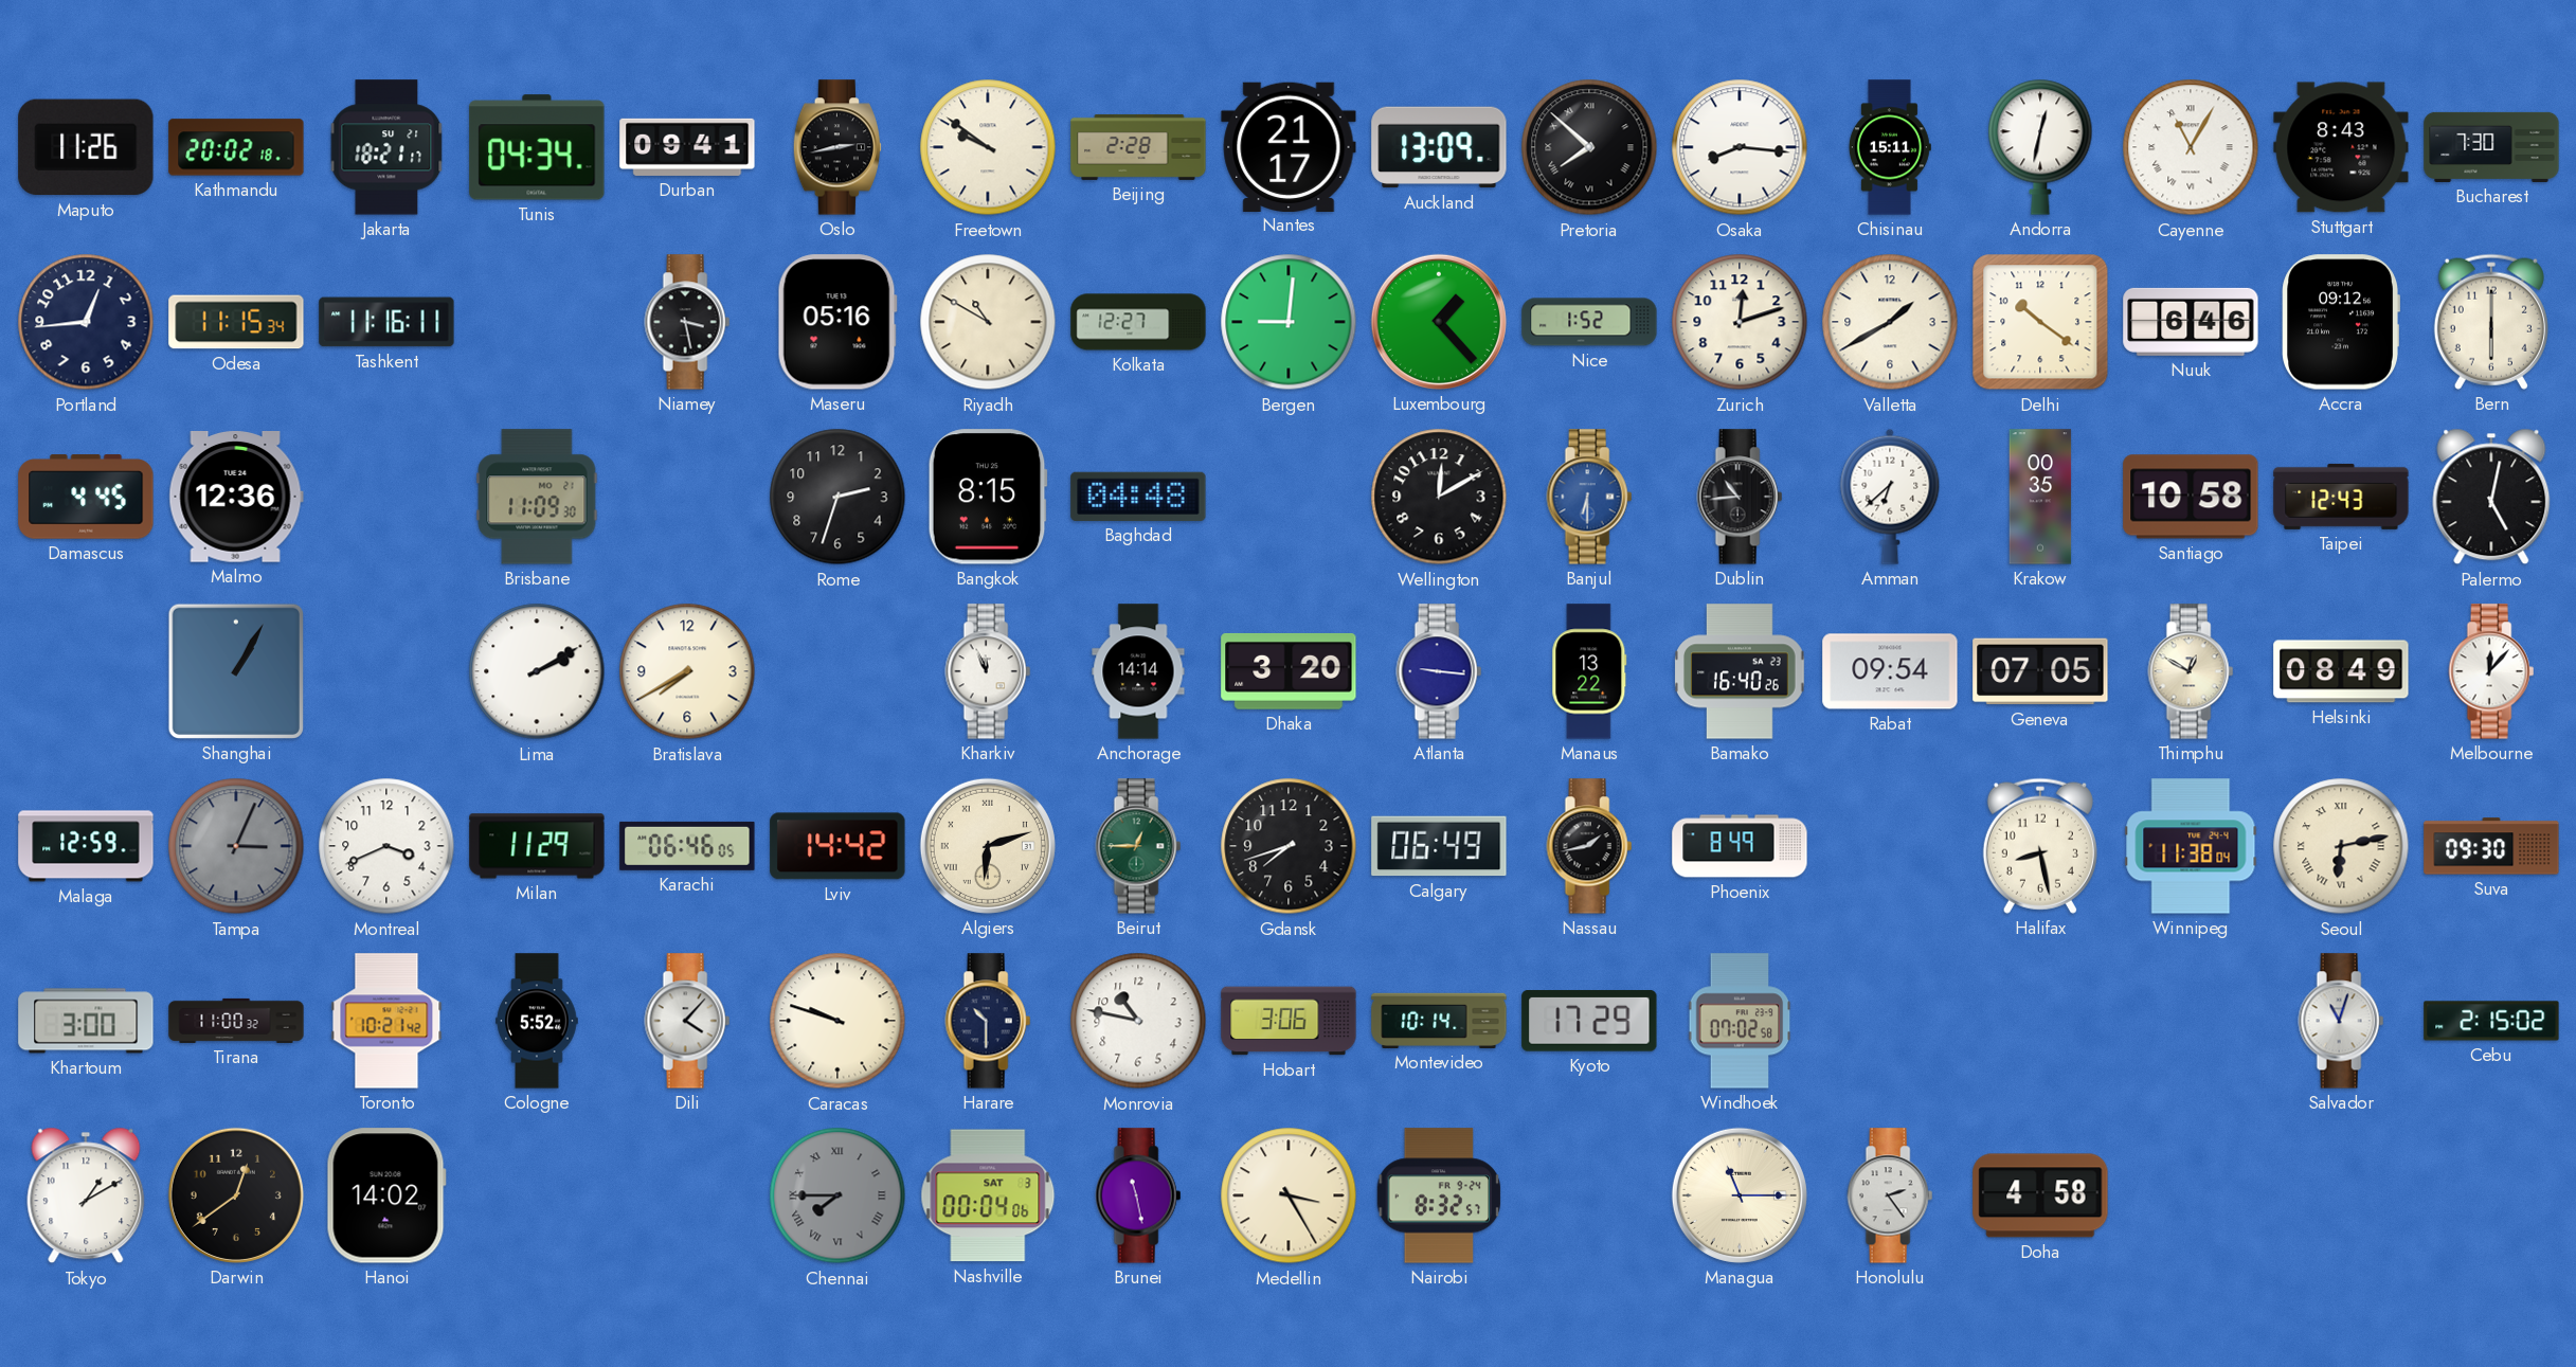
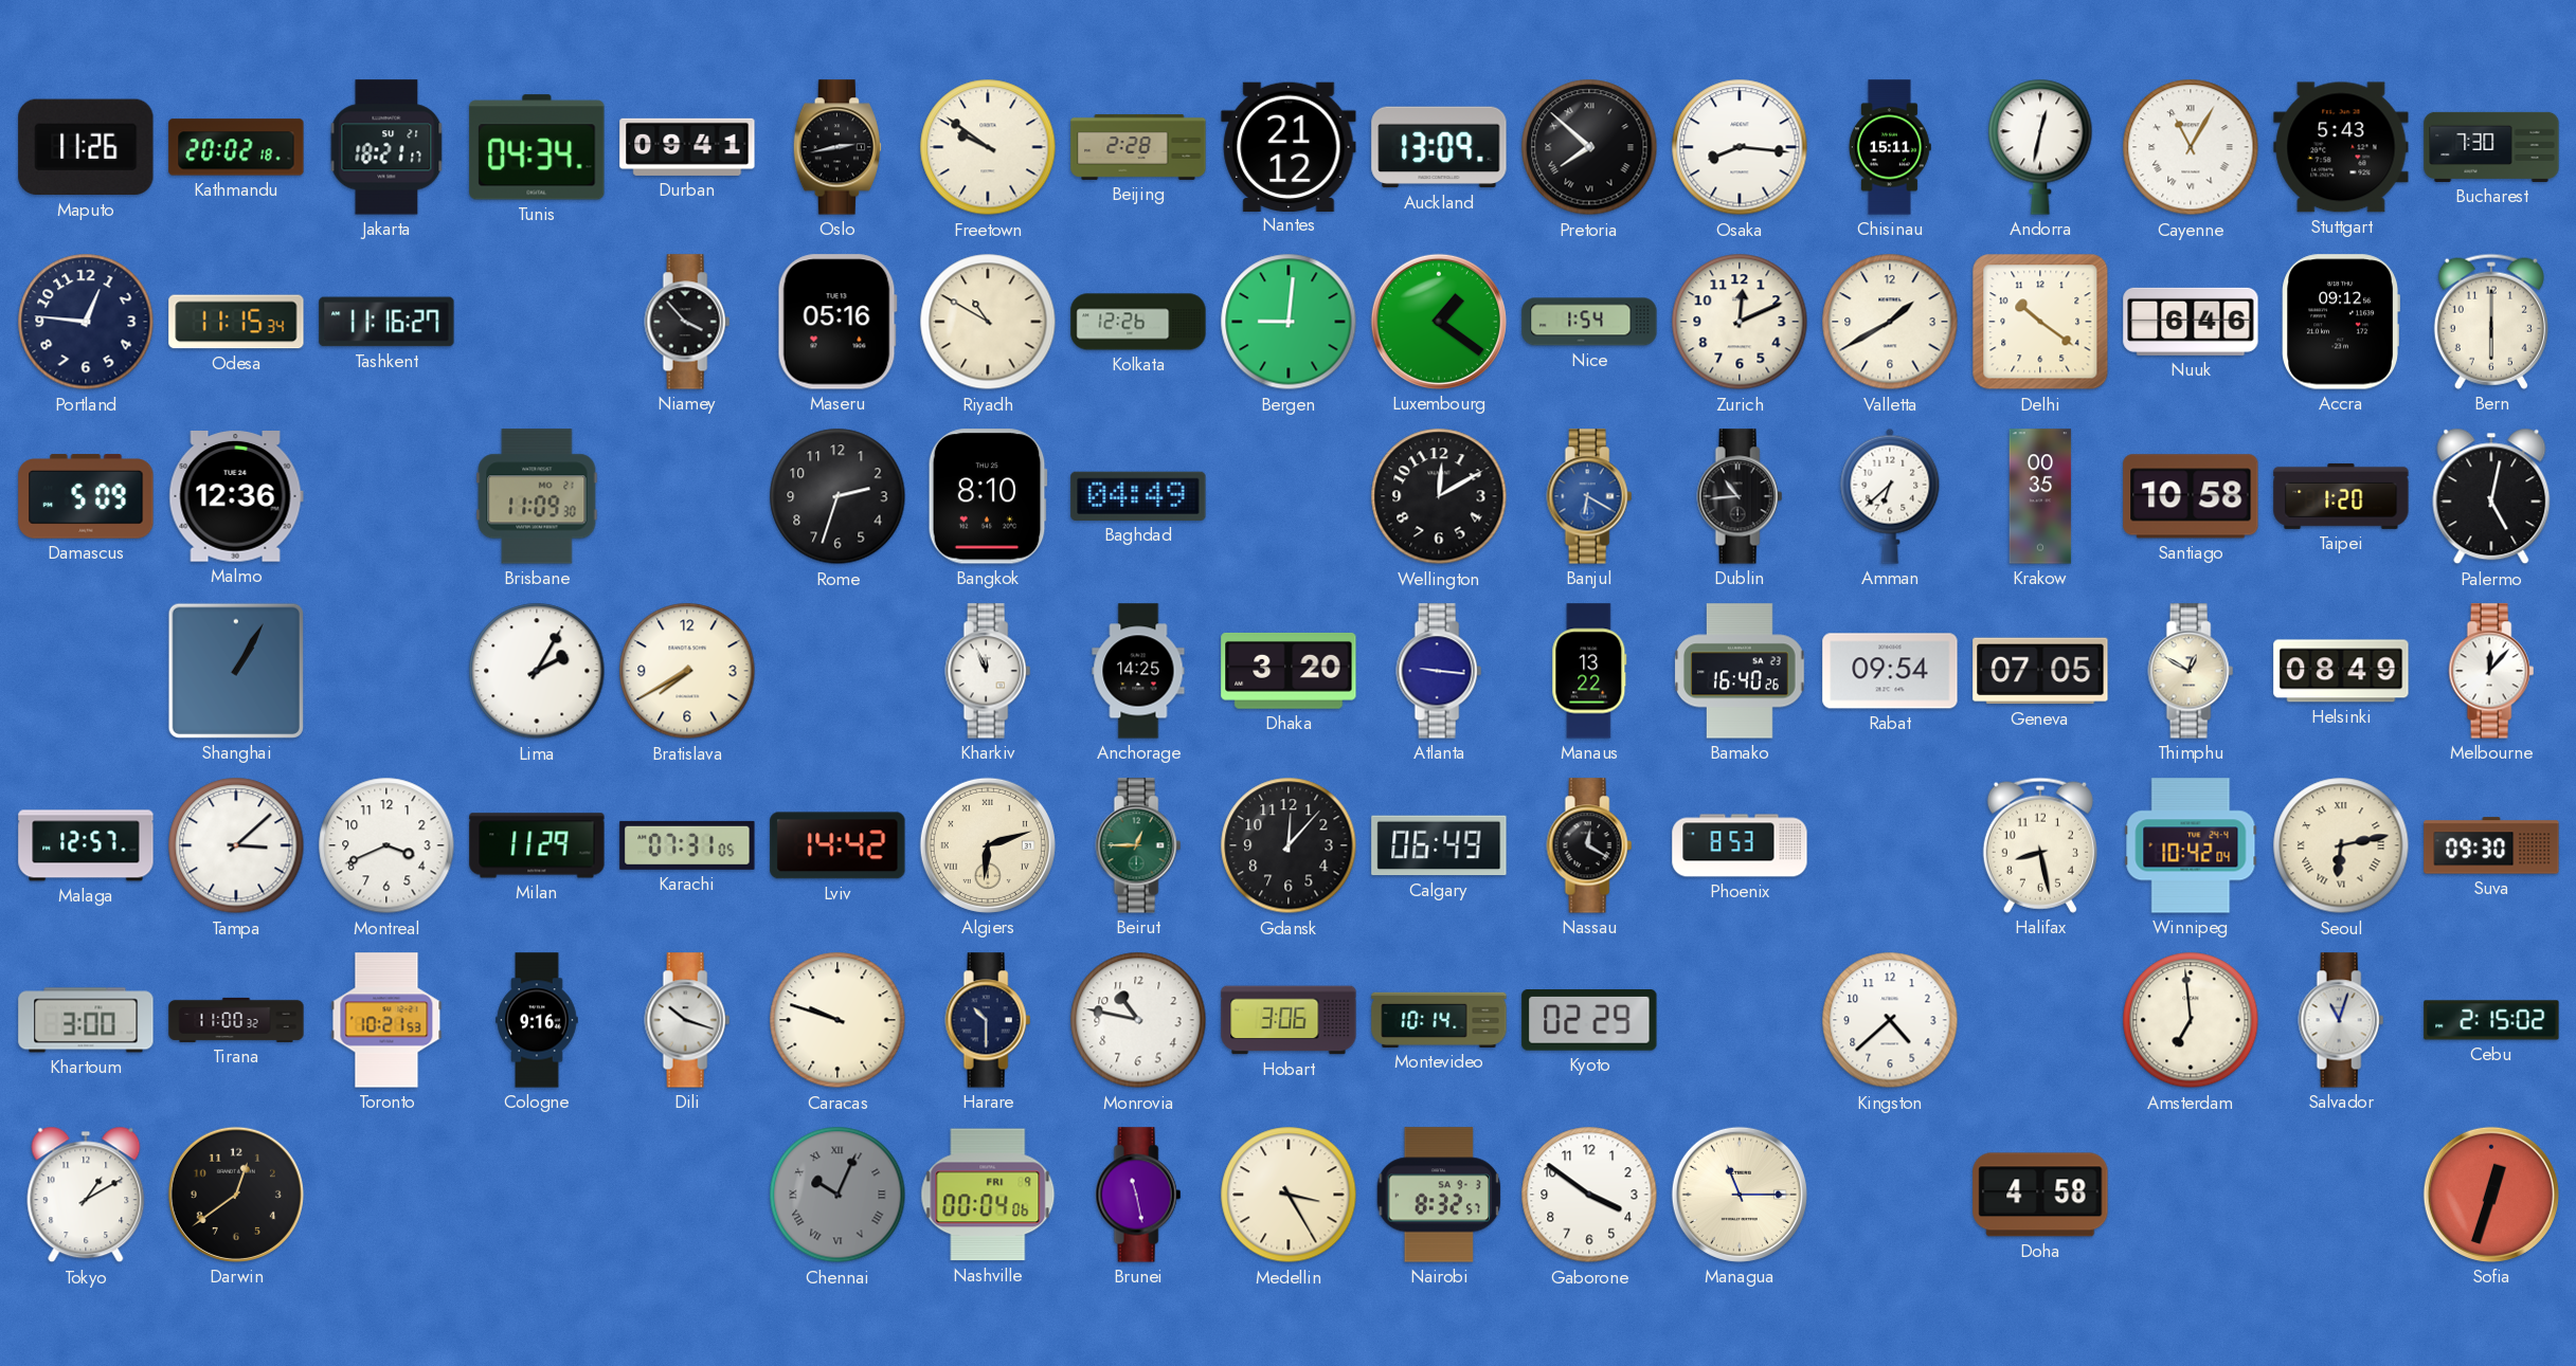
Nantes: 21:17 -> 21:12
Stuttgart: 8:43 -> 5:43
Portland: 12:44 -> 12:46
Tashkent: 11:16:11 -> 11:16:27
Niamey: 3:28 -> 3:53
Kolkata: 12:27 -> 12:26
Luxembourg: 1:23 -> 1:21
Nice: 1:52 -> 1:54
Zurich: 12:12 -> 12:11
Damascus: 4:45 -> 5:09
Bangkok: 8:15 -> 8:10
Baghdad: 04:48 -> 04:49
Banjul: 6:30 -> 6:20
Taipei: 12:43 -> 1:20
Lima: 2:10 -> 2:05
Anchorage: 14:14 -> 14:25
Malaga: 12:59 -> 12:57
Tampa: 3:04 -> 3:08
Tampa dial: grey -> white
Karachi: 06:46 -> 07:31
Gdansk: 7:42 -> 12:07
Nassau: 1:43 -> 12:20
Phoenix: 8:49 -> 8:53
Winnipeg: 11:38 -> 10:42
Toronto: 10:21:42 -> 10:21:53
Cologne: 5:52 -> 9:16
Dili: 4:07 -> 10:18
Kyoto: 17:29 -> 02:29
Windhoek: 07:02 -> none
Kingston: none -> 4:38
Amsterdam: none -> 6:59
Hanoi: 14:02 -> none
Chennai: 7:45 -> 10:04
Nashville date: SAT 3 -> FRI 9
Nairobi date: FR 9-24 -> SA 9-3
Gaborone: none -> 3:51
Honolulu: 2:24 -> none
Sofia: none -> 12:33
